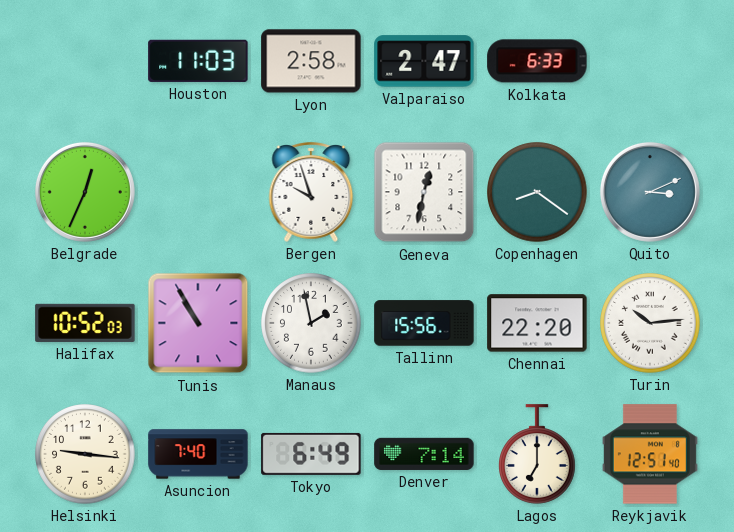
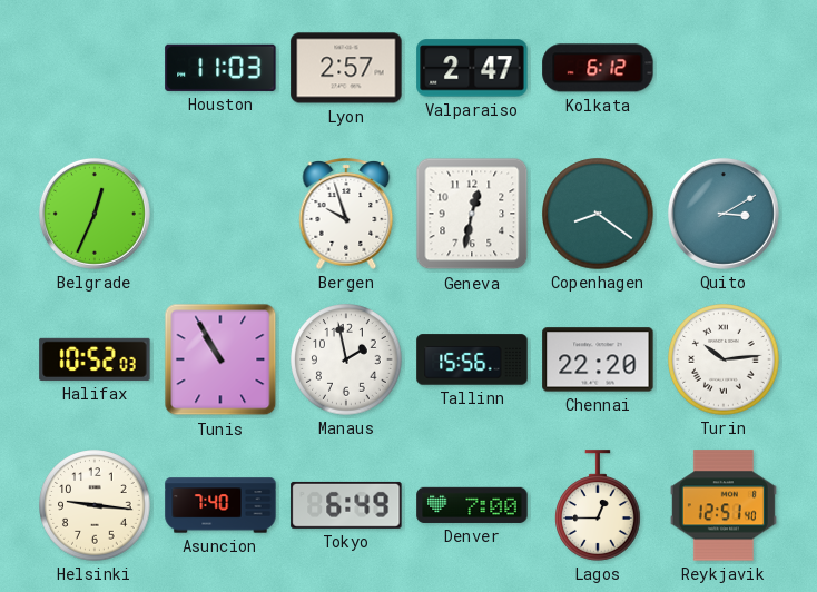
Lyon: 2:58 -> 2:57
Kolkata: 6:33 -> 6:12
Quito: 3:11 -> 3:10
Denver: 7:14 -> 7:00
Lagos: 7:00 -> 12:45
